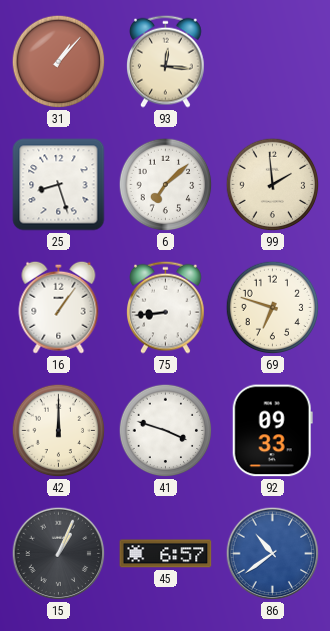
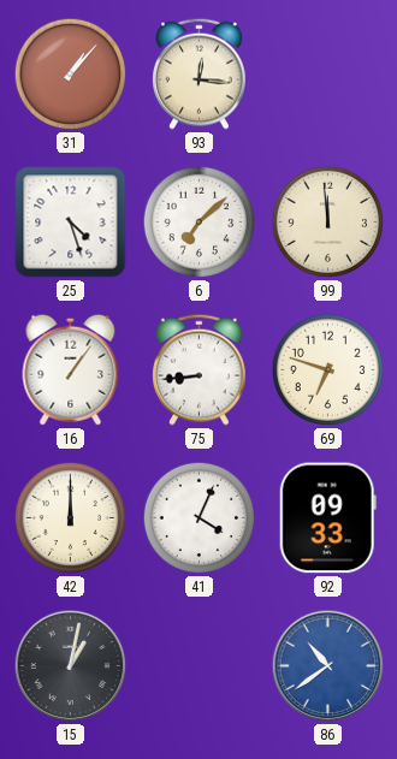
25: 8:27 -> 4:27
99: 1:59 -> 11:59
41: 3:48 -> 4:04
15: 1:04 -> 1:02
45: 6:57 -> none
